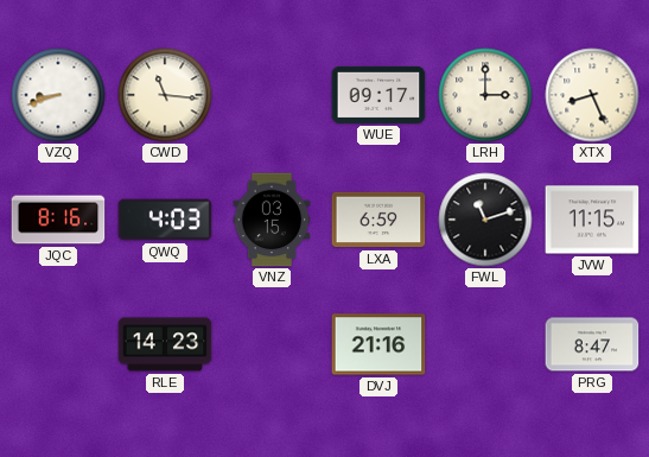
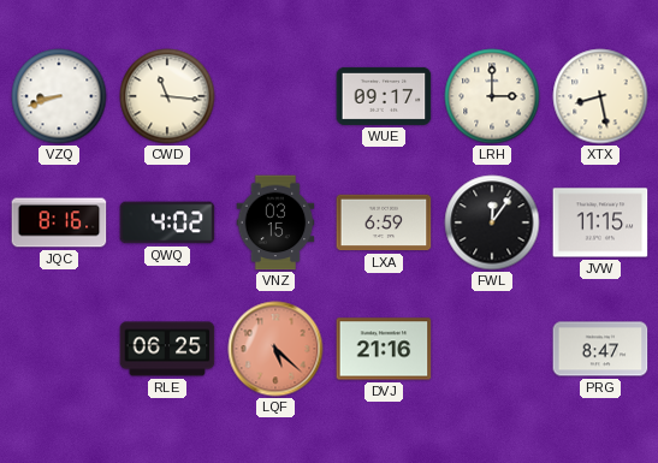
XTX: 8:26 -> 8:28
QWQ: 4:03 -> 4:02
FWL: 11:12 -> 12:06
RLE: 14:23 -> 06:25
LQF: none -> 5:22
